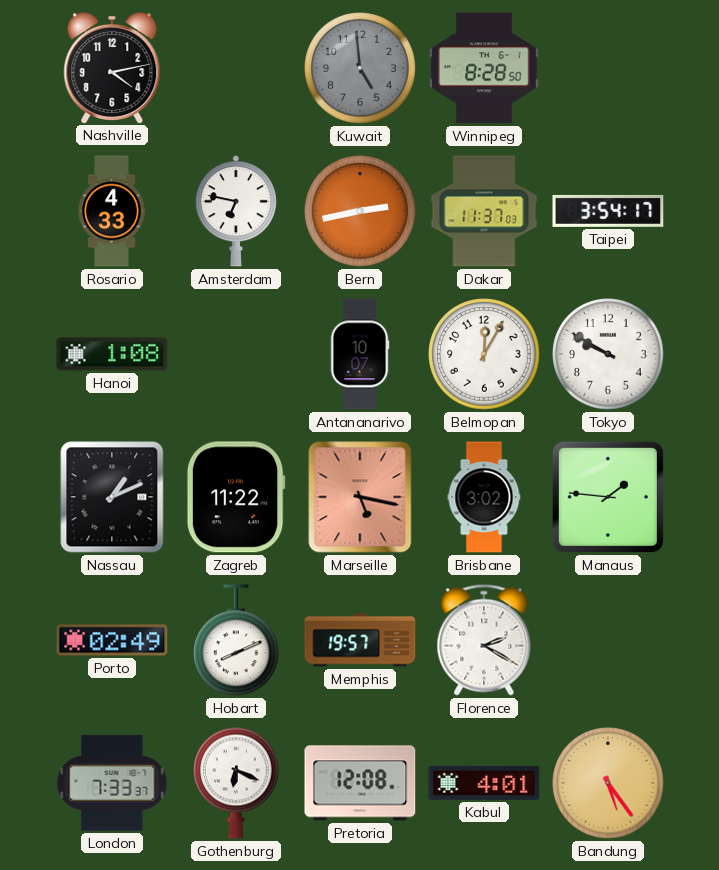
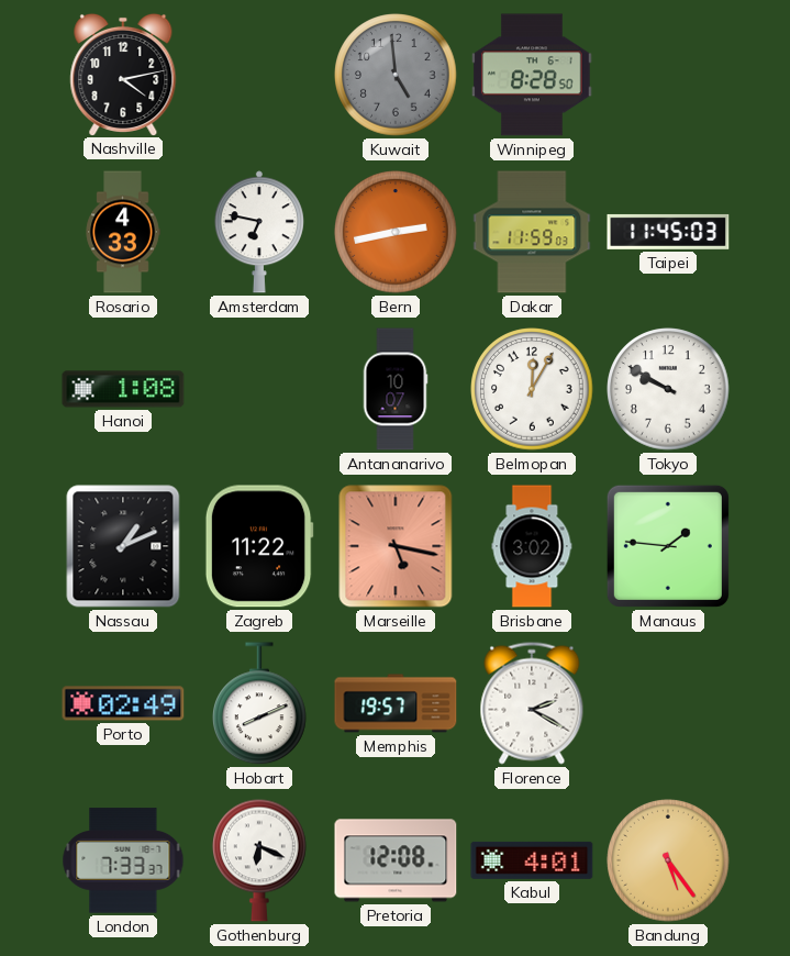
Dakar: 11:37 -> 11:59
Taipei: 3:54 -> 11:45
